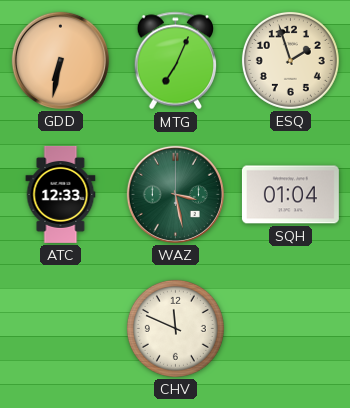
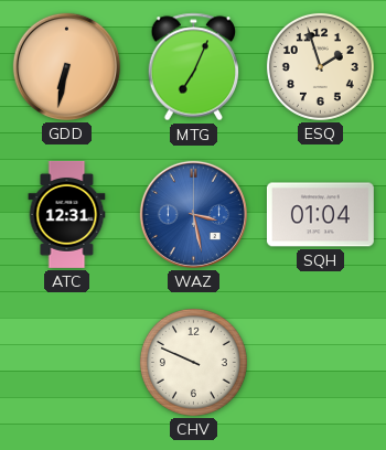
ATC: 12:33 -> 12:31
WAZ dial: green -> blue
CHV: 11:49 -> 9:49
